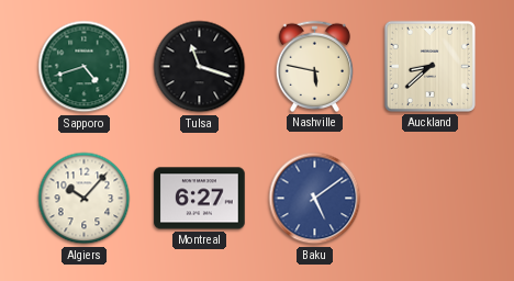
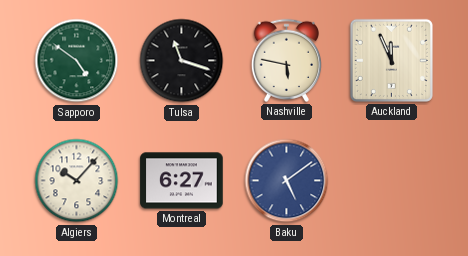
Sapporo: 4:42 -> 4:51
Auckland: 8:38 -> 11:56
